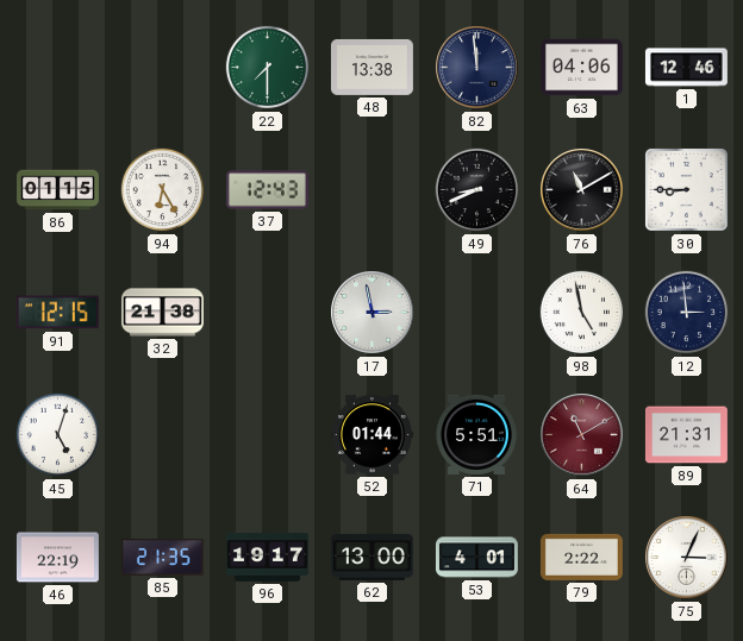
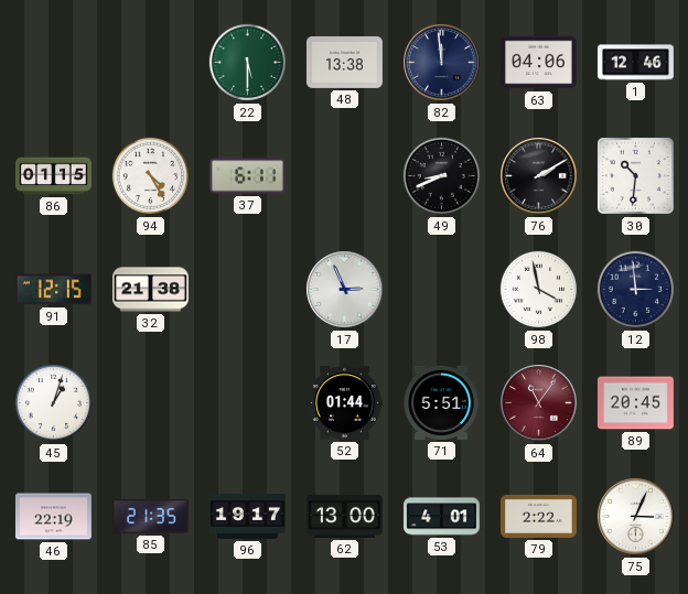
22: 7:30 -> 5:30
94: 6:25 -> 4:25
37: 12:43 -> 6:11
76: 11:10 -> 2:10
30: 8:45 -> 10:31
17: 2:58 -> 2:56
98: 4:58 -> 3:58
45: 5:03 -> 1:03
64: 11:10 -> 11:06
89: 21:31 -> 20:45
